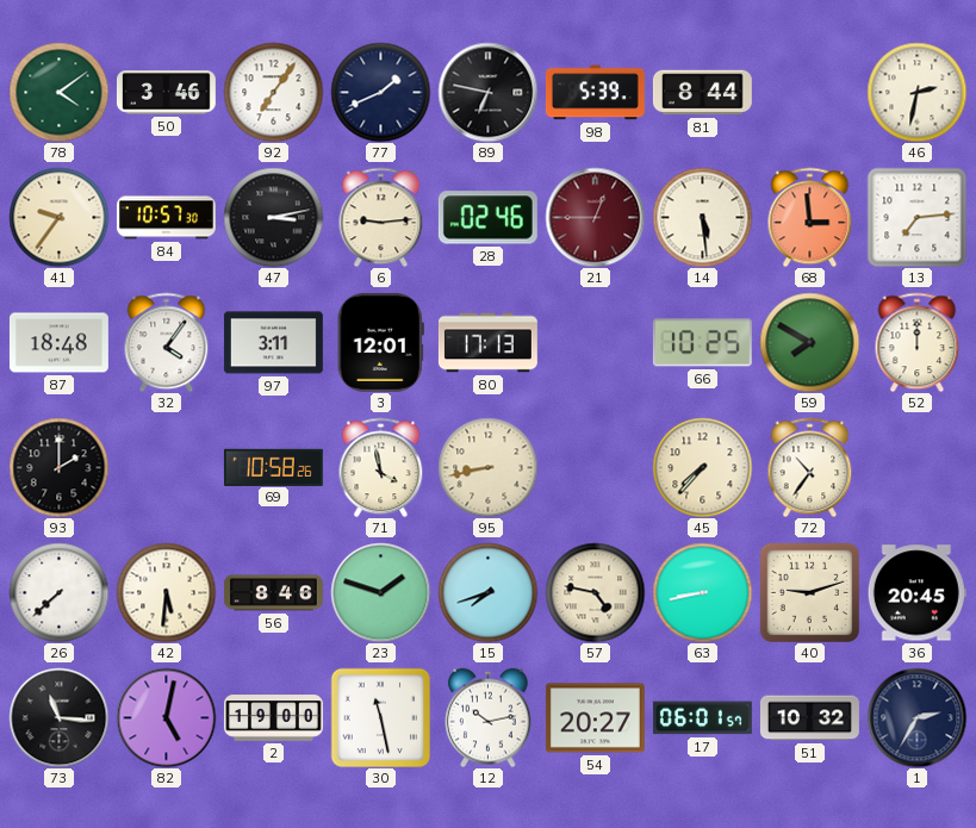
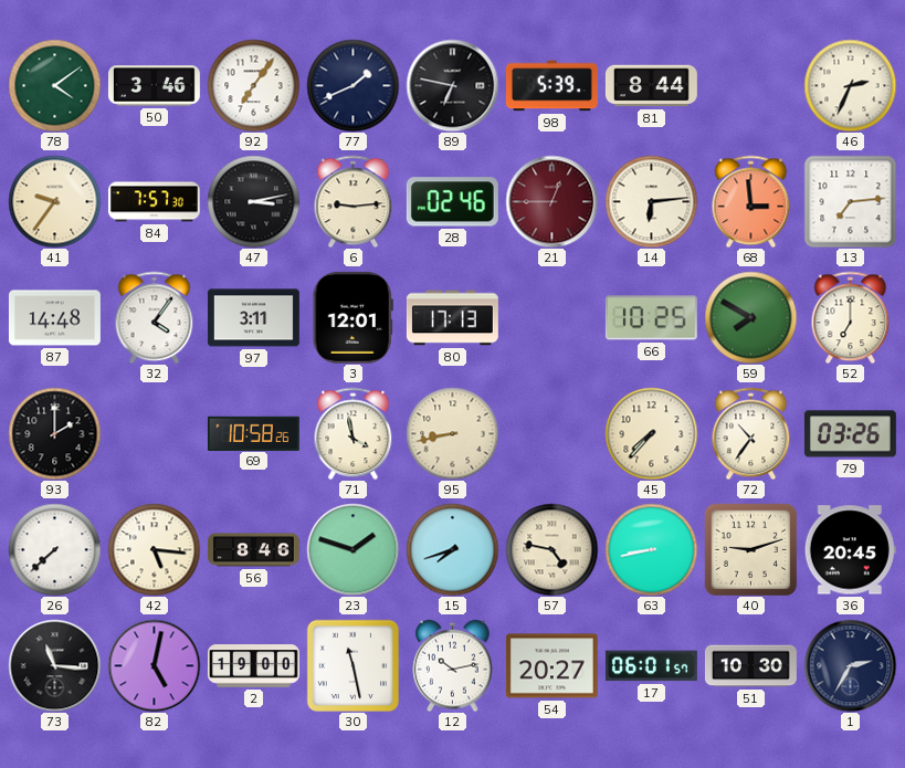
46: 2:32 -> 2:34
84: 10:57 -> 7:57
14: 5:29 -> 6:14
87: 18:48 -> 14:48
52: 12:00 -> 7:00
79: none -> 03:26
42: 5:31 -> 5:16
51: 10:32 -> 10:30
